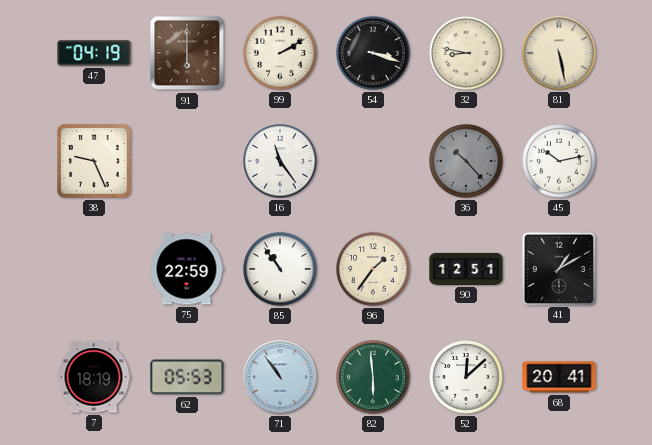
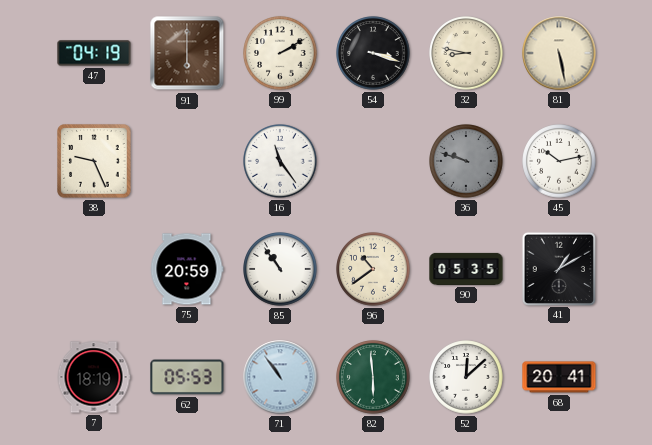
36: 10:23 -> 9:48
75: 22:59 -> 20:59
96: 1:36 -> 10:39
90: 12:51 -> 05:35
